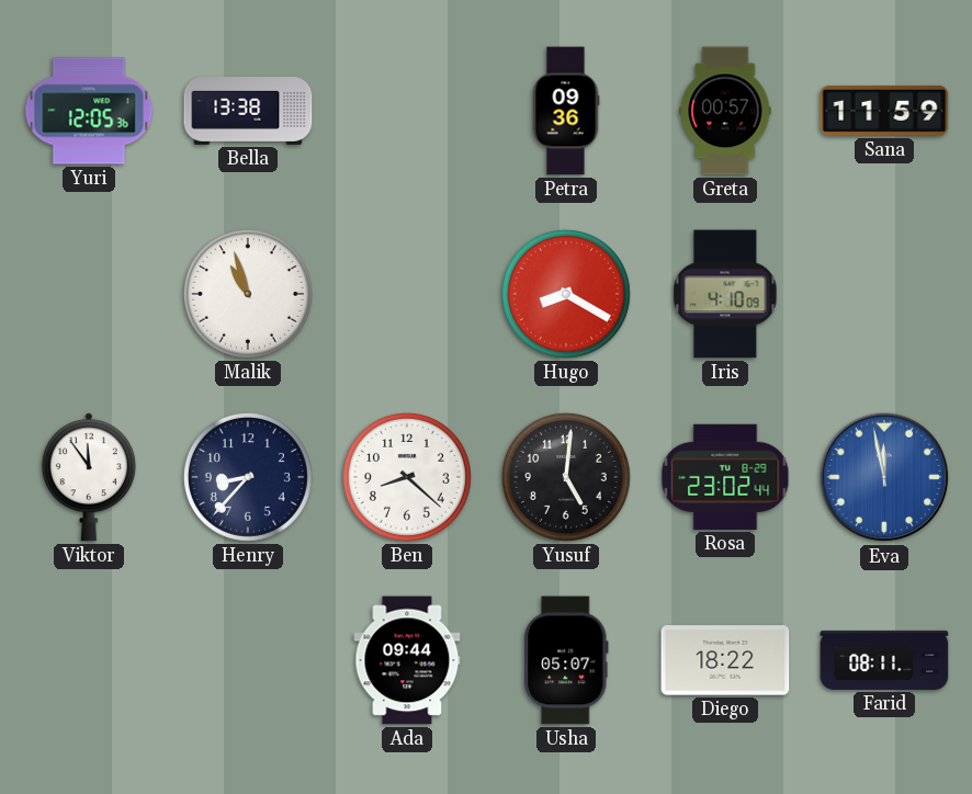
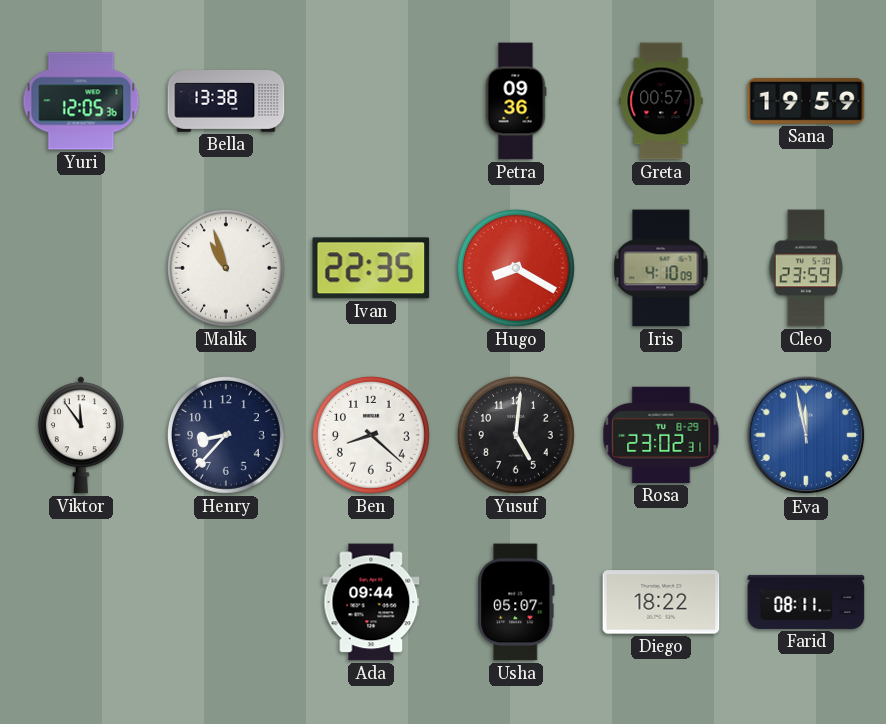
Sana: 11:59 -> 19:59
Ivan: none -> 22:35
Cleo: none -> 23:59
Rosa: 23:02:44 -> 23:02:31
